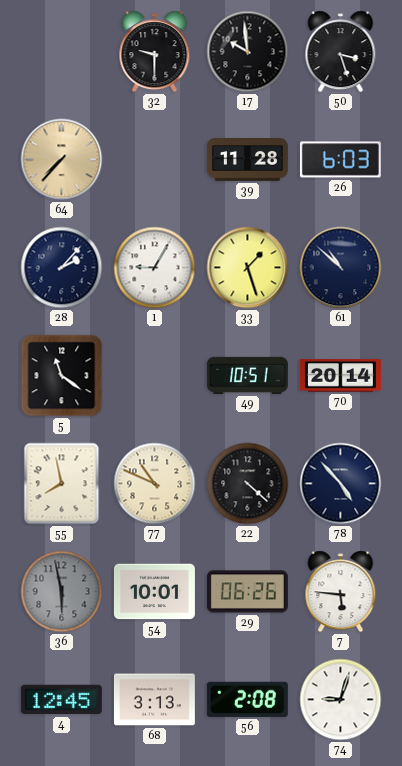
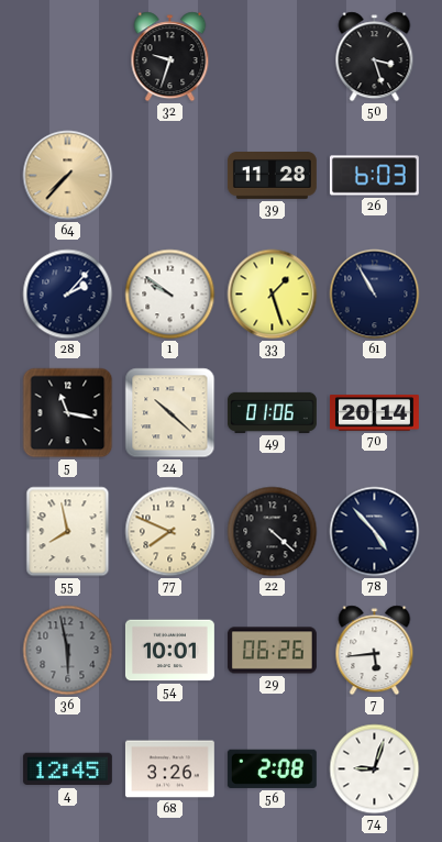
32: 9:30 -> 9:33
17: 9:59 -> none
1: 9:05 -> 9:51
61: 10:52 -> 10:55
5: 11:21 -> 11:17
24: none -> 10:22
49: 10:51 -> 01:06
77: 10:49 -> 7:49
7: 5:46 -> 5:44
68: 3:13 -> 3:26
